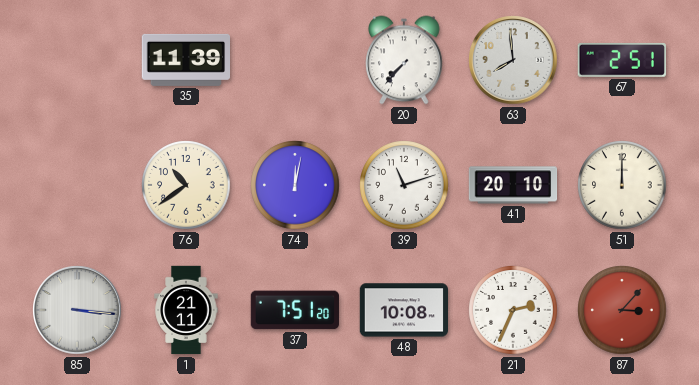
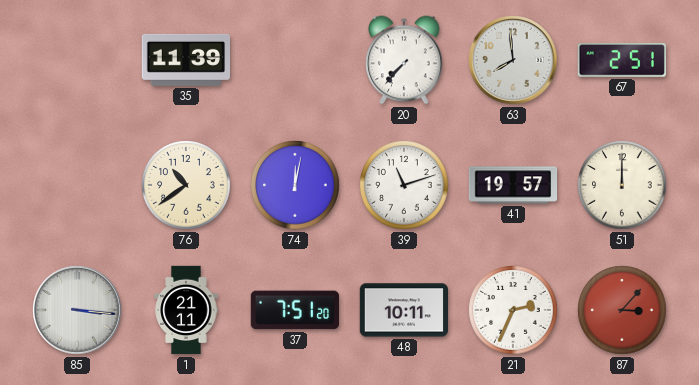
41: 20:10 -> 19:57
48: 10:08 -> 10:11
